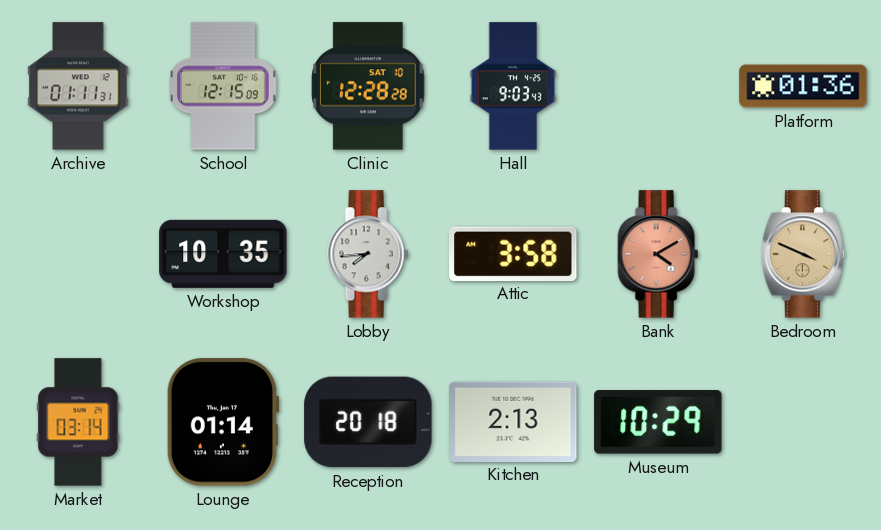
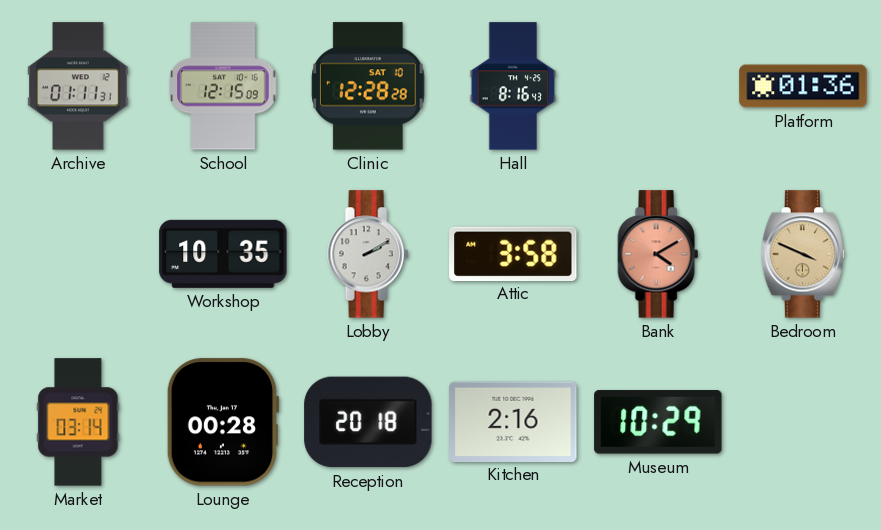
Hall: 9:03 -> 8:16
Lobby: 7:44 -> 2:10
Lounge: 01:14 -> 00:28
Kitchen: 2:13 -> 2:16
